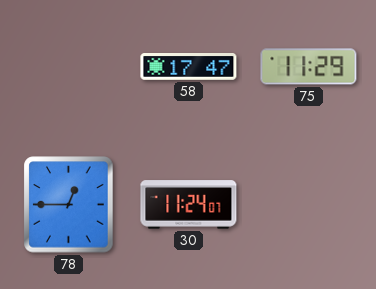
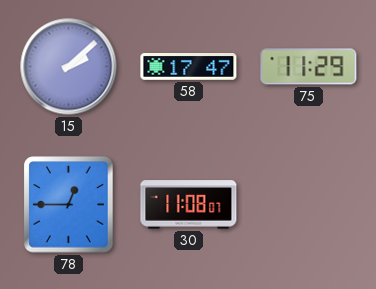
15: none -> 2:08
30: 11:24 -> 11:08
